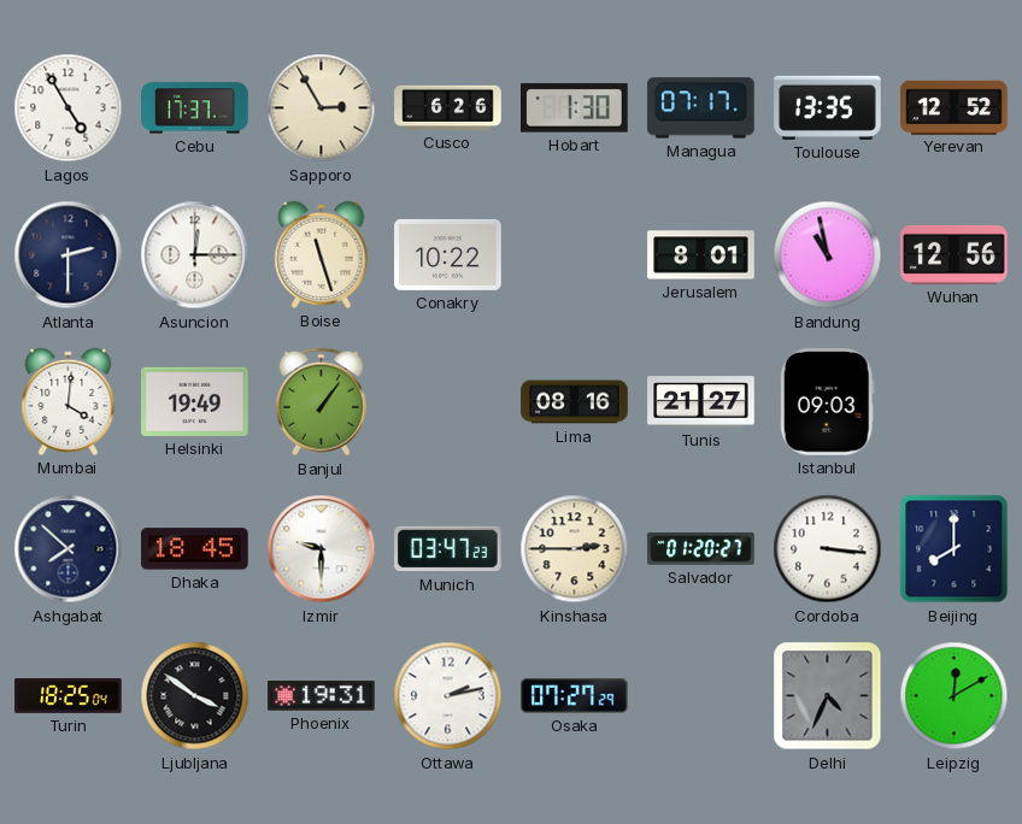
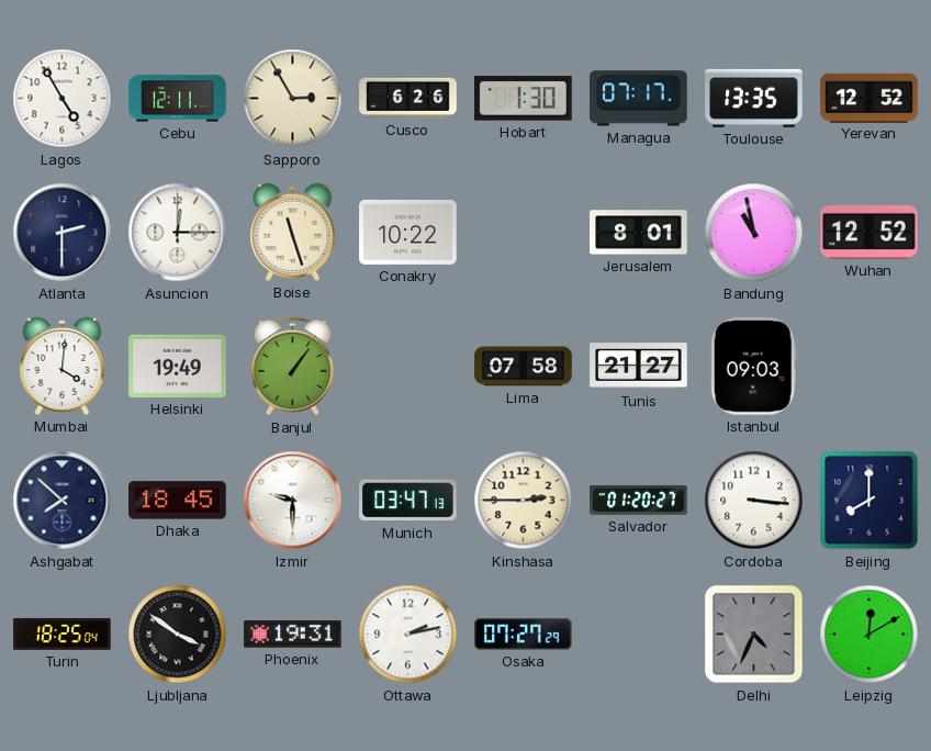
Cebu: 17:37 -> 12:11
Wuhan: 12:56 -> 12:52
Lima: 08:16 -> 07:58
Munich: 03:47:23 -> 03:47:13
